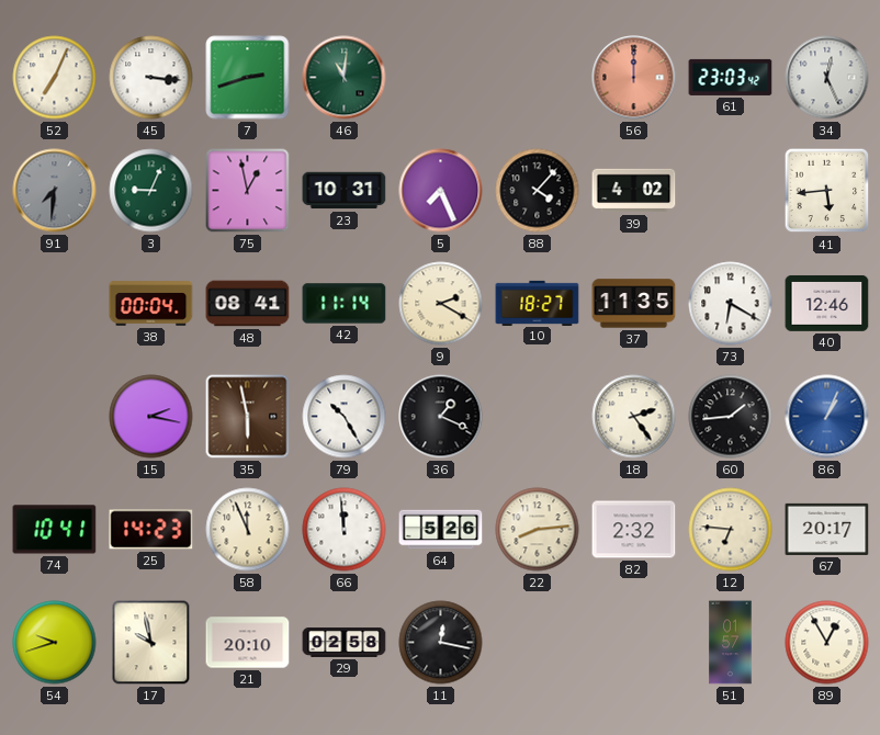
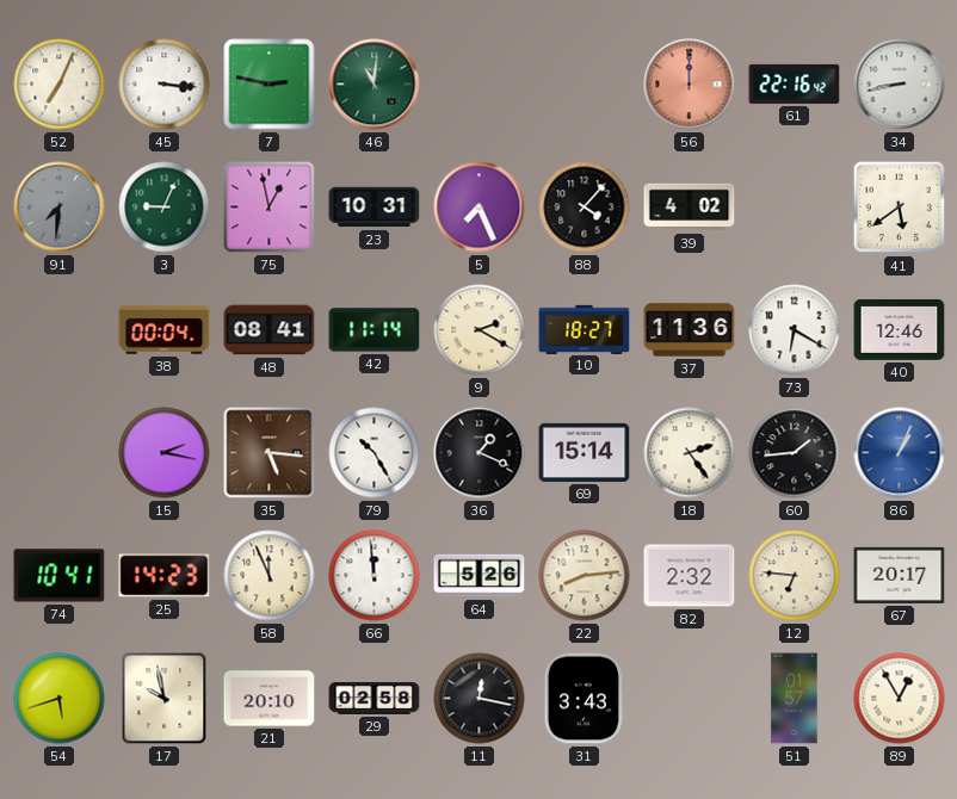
7: 2:42 -> 2:47
61: 23:03 -> 22:16
34: 12:26 -> 8:43
41: 5:44 -> 5:39
37: 11:35 -> 11:36
35: 5:58 -> 5:16
69: none -> 15:14
54: 9:42 -> 5:42
31: none -> 3:43
